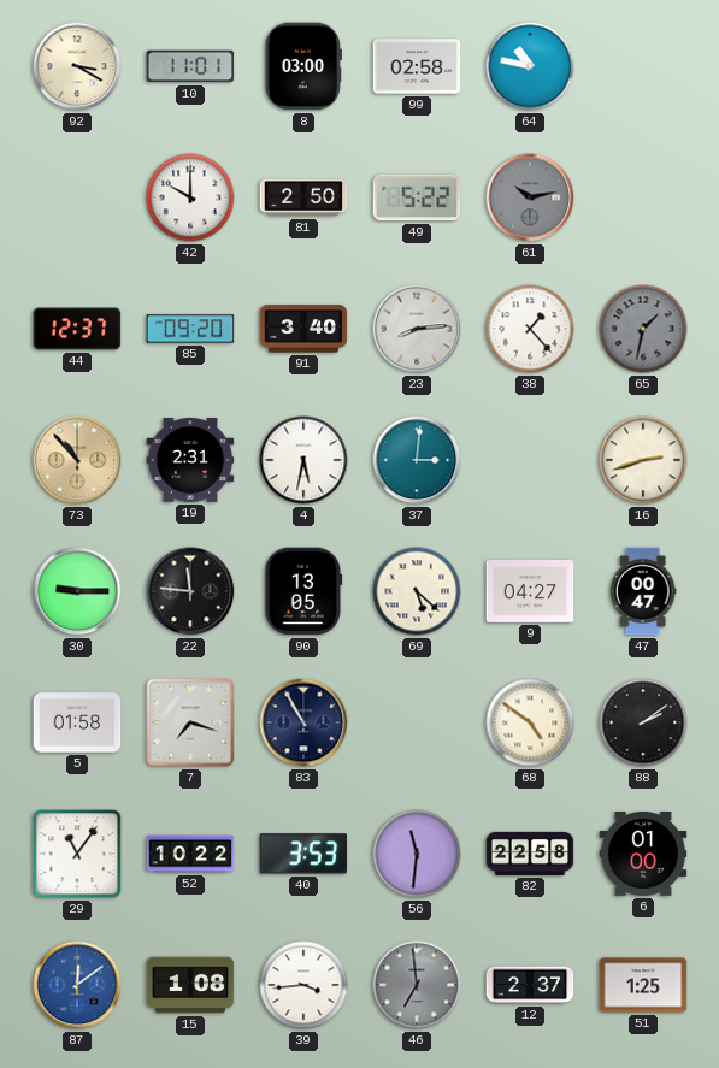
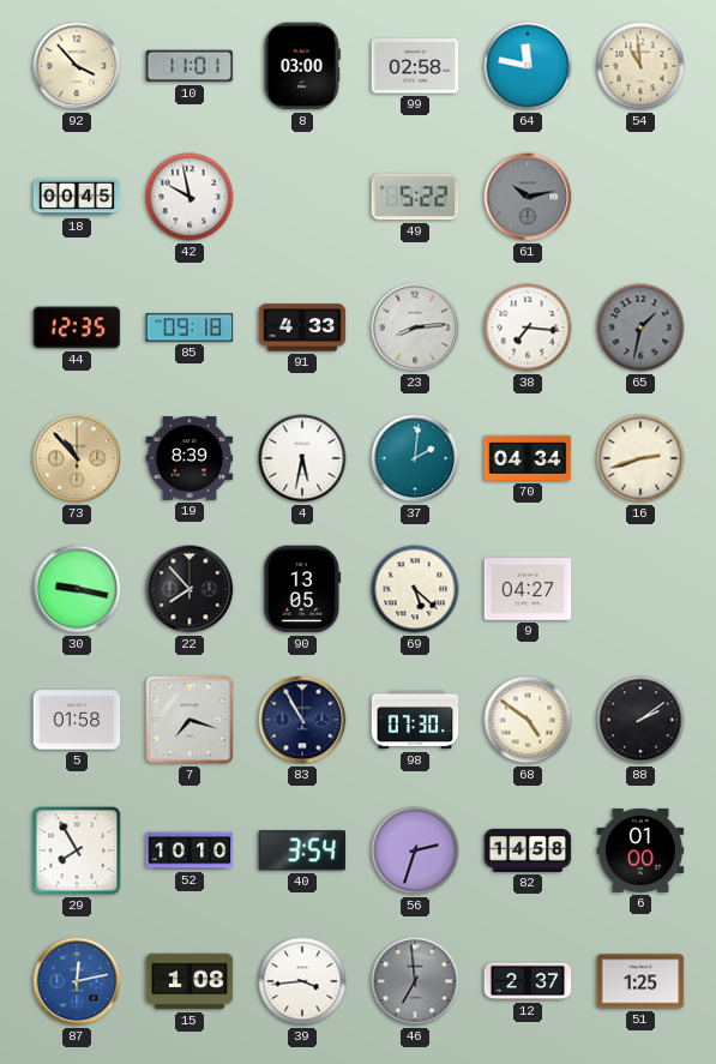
92: 3:20 -> 3:53
64: 10:47 -> 11:47
54: none -> 10:59
18: none -> 00:45
42: 10:00 -> 9:58
81: 2:50 -> none
44: 12:37 -> 12:35
85: 09:20 -> 09:18
91: 3:40 -> 4:33
38: 1:23 -> 7:16
19: 2:31 -> 8:39
37: 3:01 -> 2:01
70: none -> 04:34
30: 9:15 -> 9:17
22: 11:46 -> 7:53
47: 00:47 -> none
98: none -> 07:30
29: 11:06 -> 7:55
52: 10:22 -> 10:10
40: 3:53 -> 3:54
56: 11:31 -> 2:33
82: 22:58 -> 14:58
87: 12:09 -> 12:13
